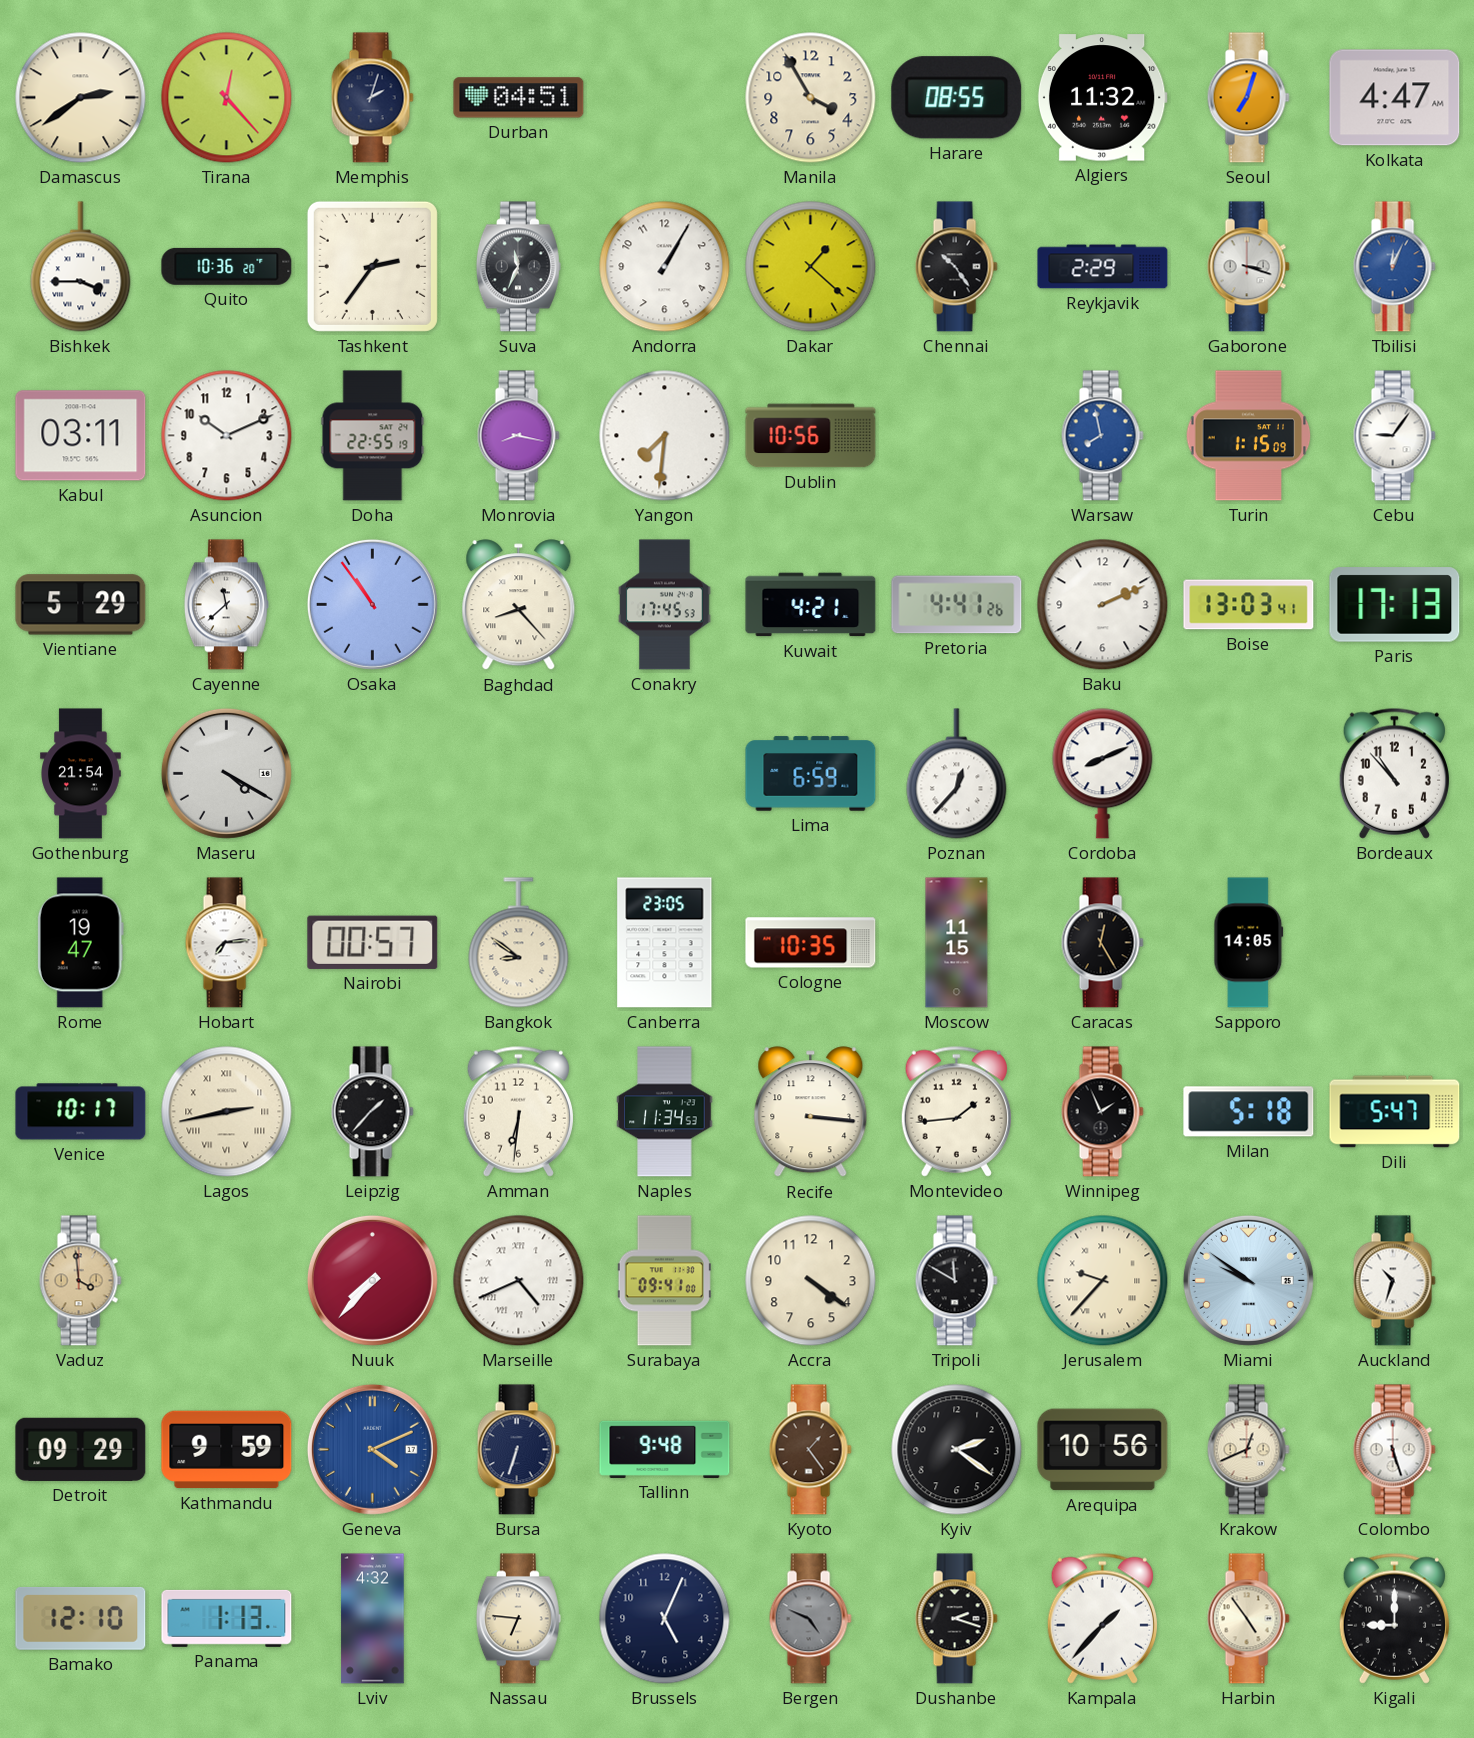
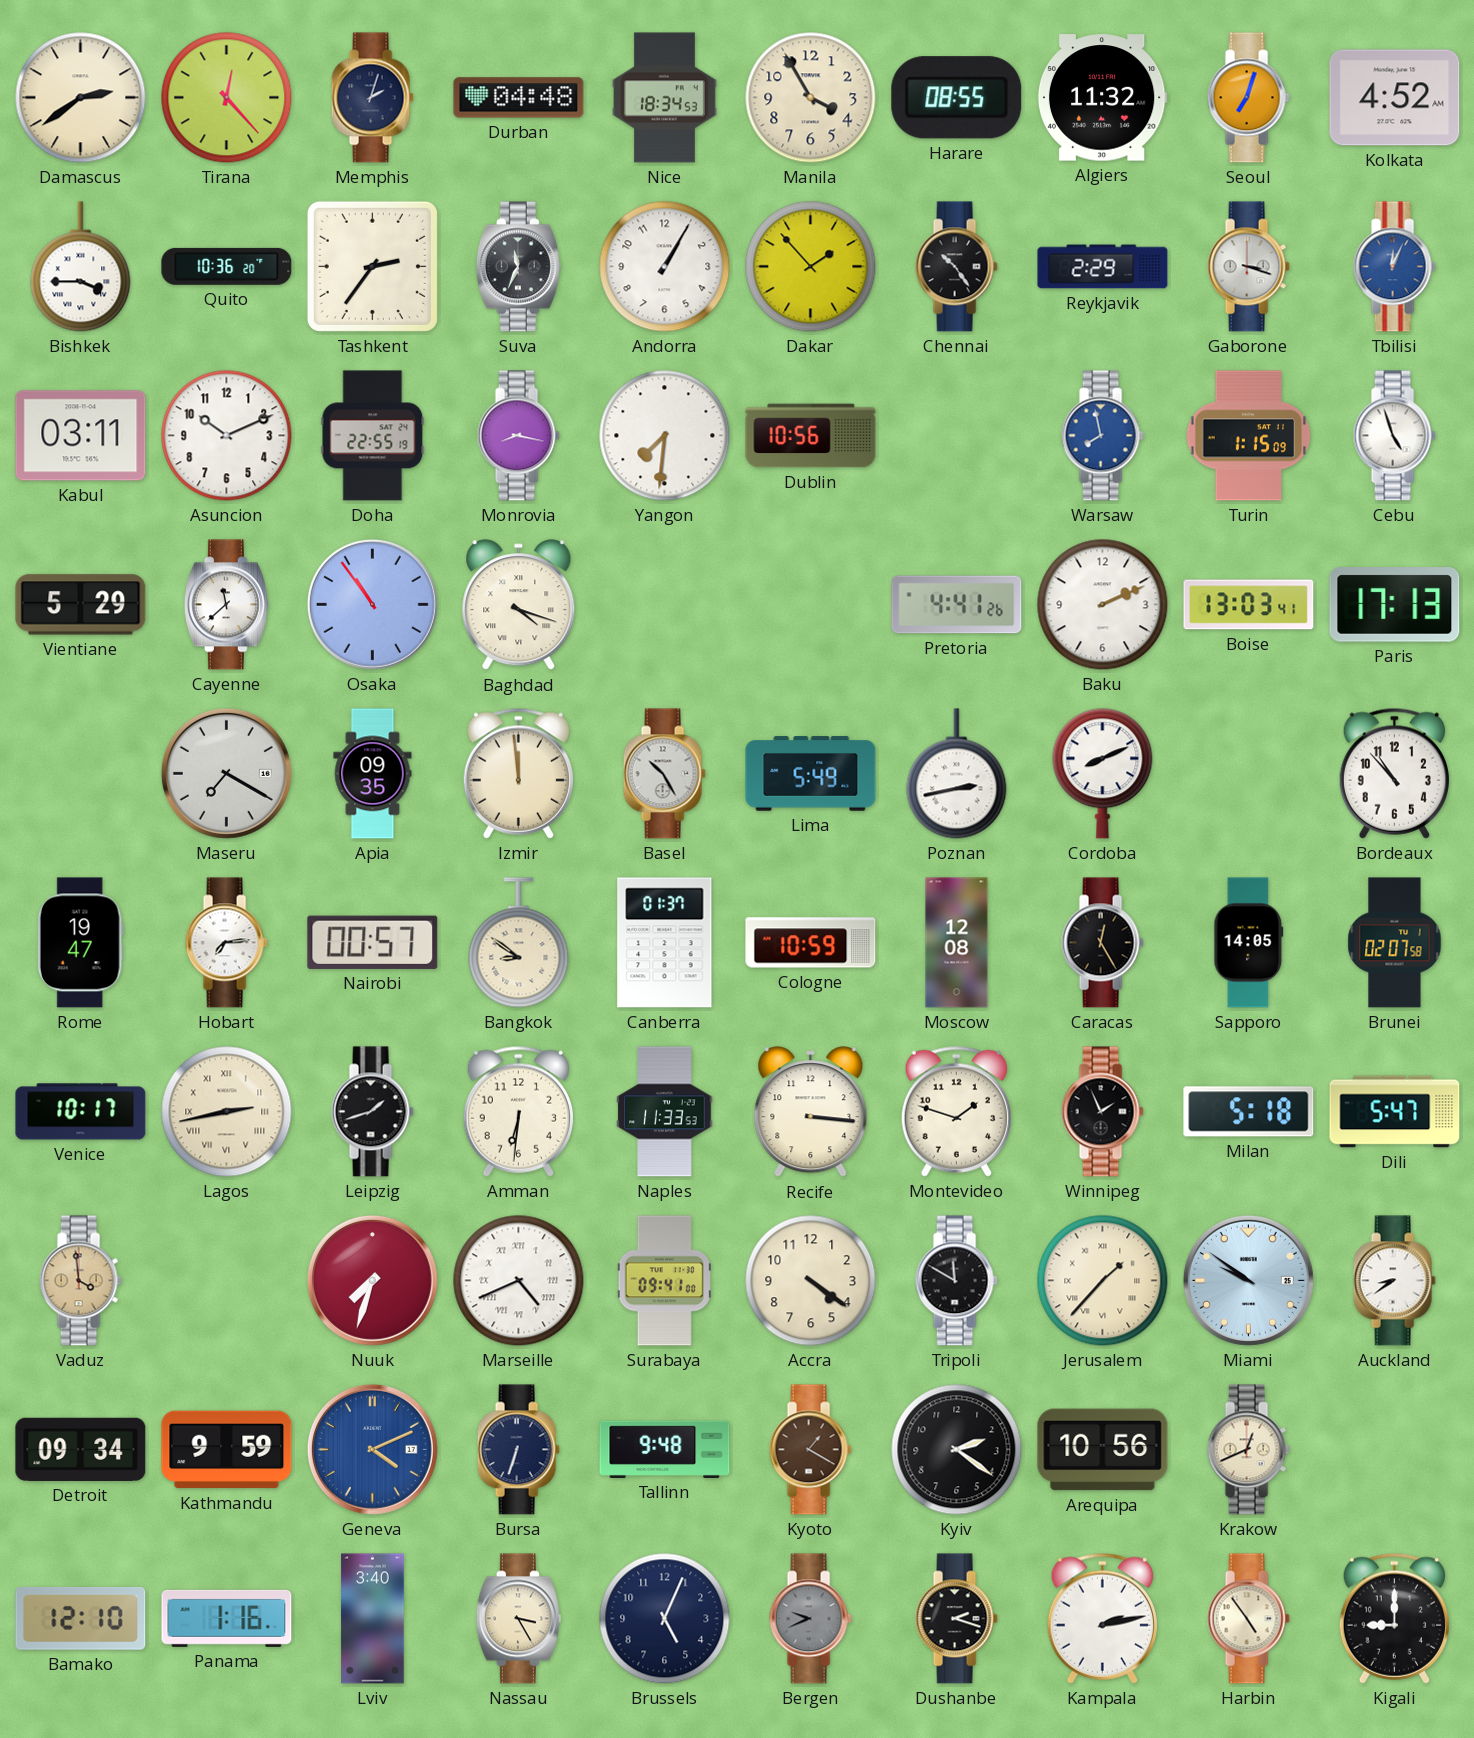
Durban: 04:51 -> 04:48
Nice: none -> 18:34
Kolkata: 4:47 -> 4:52
Dakar: 1:22 -> 1:53
Cebu: 9:06 -> 4:57
Baghdad: 8:23 -> 4:18
Conakry: 17:45 -> none
Kuwait: 4:21 -> none
Gothenburg: 21:54 -> none
Maseru: 4:20 -> 7:20
Apia: none -> 09:35
Izmir: none -> 11:59
Basel: none -> 10:25
Lima: 6:59 -> 5:49
Poznan: 12:37 -> 2:43
Canberra: 23:05 -> 01:37
Cologne: 10:35 -> 10:59
Moscow: 11:15 -> 12:08
Brunei: none -> 02:07
Leipzig: 1:37 -> 1:42
Naples: 11:34 -> 11:33
Montevideo: 1:44 -> 1:48
Nuuk: 7:37 -> 7:33
Jerusalem: 9:37 -> 1:37
Auckland: 10:33 -> 8:39
Detroit: 09:29 -> 09:34
Kyoto: 1:24 -> 1:20
Colombo: 5:27 -> none
Panama: 1:13 -> 1:16
Lviv: 4:32 -> 3:40
Nassau: 6:46 -> 3:25
Bergen: 4:49 -> 9:41
Kampala: 1:37 -> 2:13
